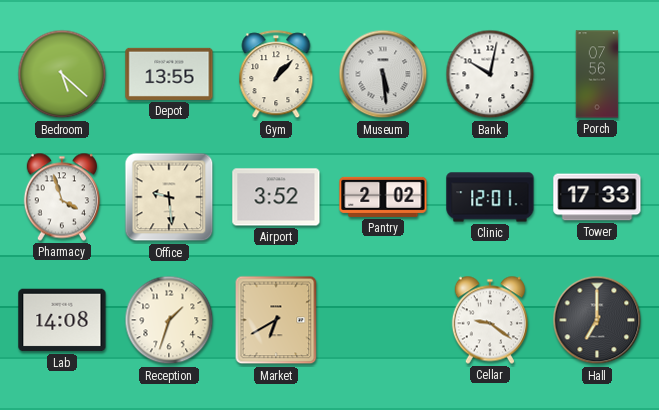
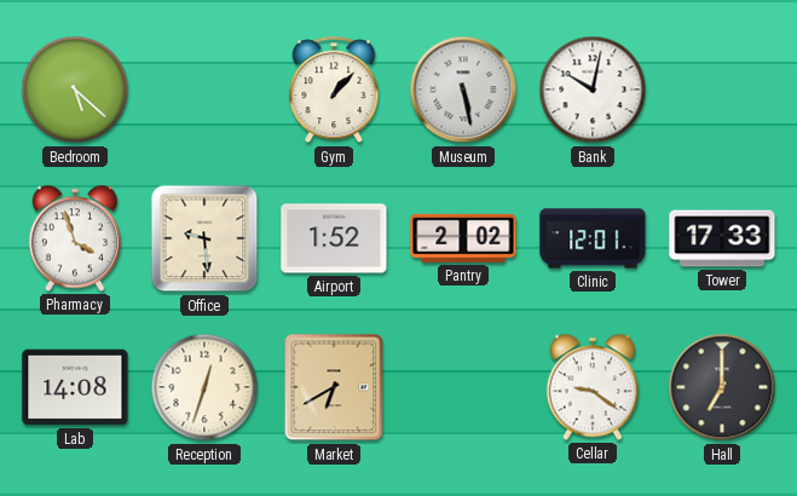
Depot: 13:55 -> none
Museum: 5:29 -> 5:28
Porch: 07:56 -> none
Airport: 3:52 -> 1:52
Reception: 1:33 -> 12:33
